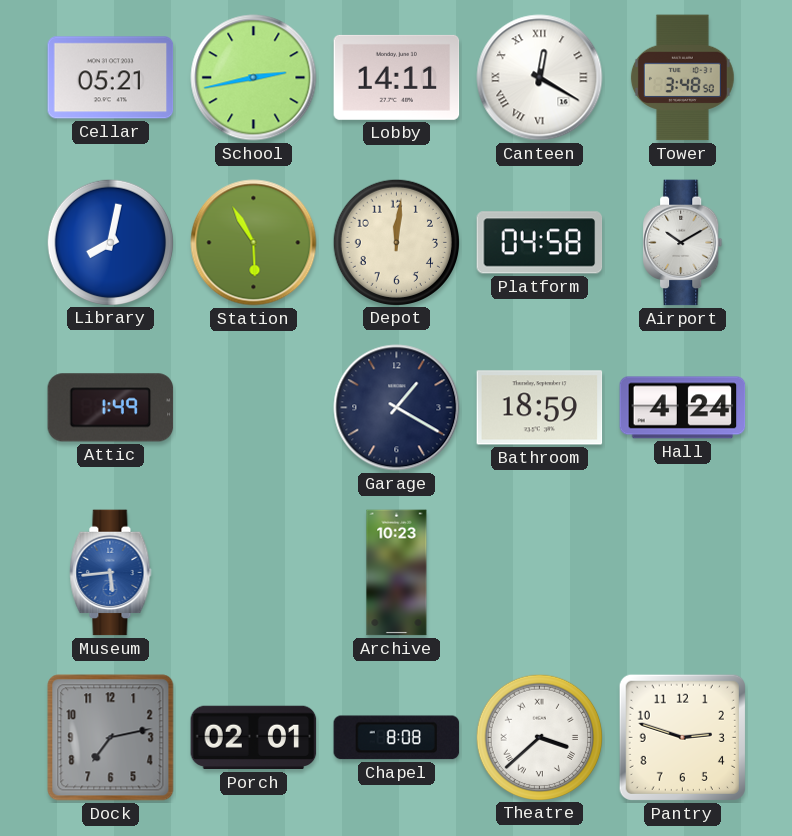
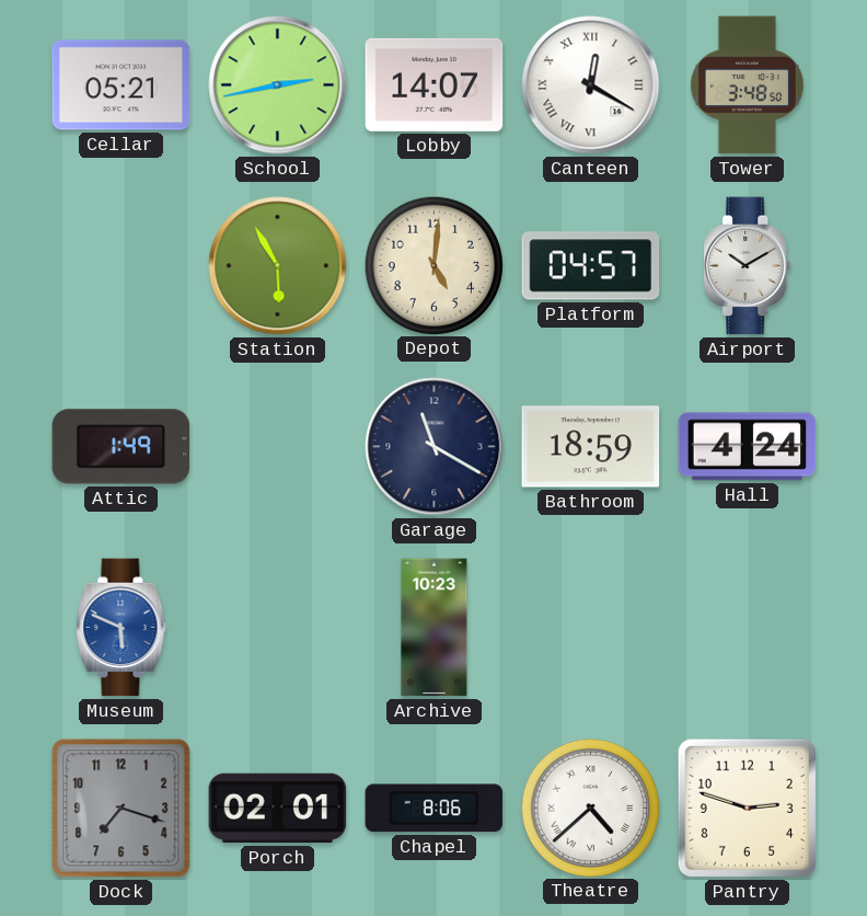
Lobby: 14:11 -> 14:07
Library: 8:02 -> none
Depot: 12:01 -> 5:01
Platform: 04:58 -> 04:57
Garage: 1:20 -> 11:20
Museum: 5:44 -> 5:49
Dock: 7:13 -> 7:18
Chapel: 8:08 -> 8:06
Theatre: 3:38 -> 4:38
